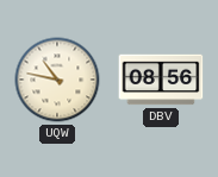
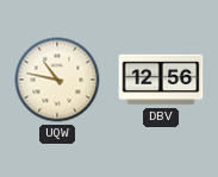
DBV: 08:56 -> 12:56
